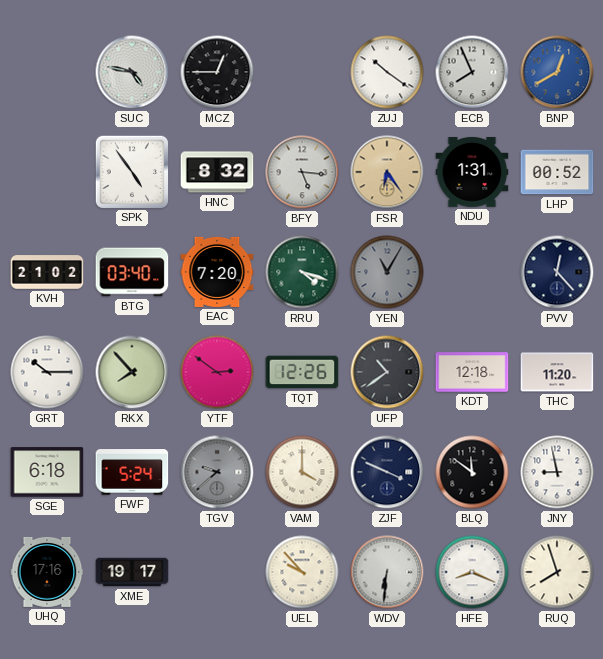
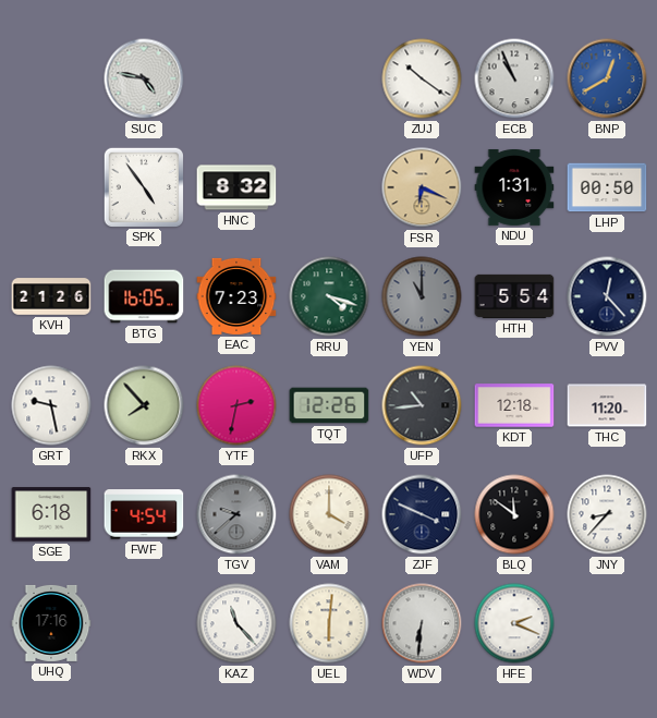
MCZ: 12:45 -> none
ECB: 7:56 -> 10:56
BFY: 5:16 -> none
FSR: 6:24 -> 6:19
LHP: 00:52 -> 00:50
KVH: 21:02 -> 21:26
BTG: 03:40 -> 16:05
EAC: 7:20 -> 7:23
YEN: 11:05 -> 11:00
HTH: none -> 5:54
GRT: 10:15 -> 9:28
YTF: 2:51 -> 2:32
UFP: 10:39 -> 10:44
FWF: 5:24 -> 4:54
JNY: 8:58 -> 8:37
XME: 19:17 -> none
KAZ: none -> 11:23
UEL: 9:53 -> 6:01
HFE: 8:19 -> 2:19
RUQ: 7:57 -> none
